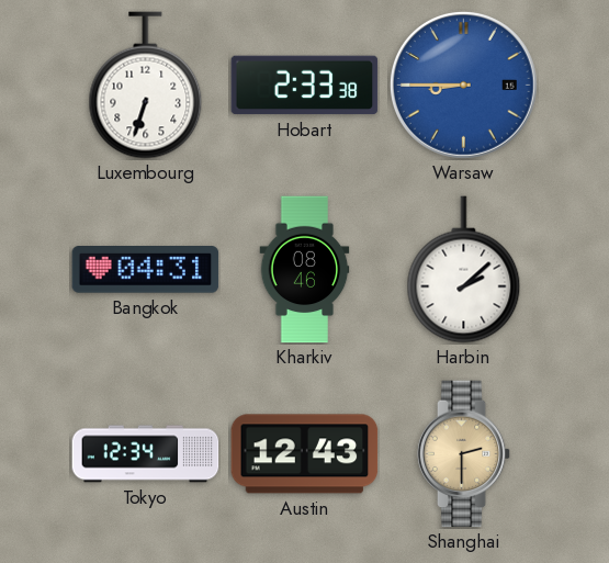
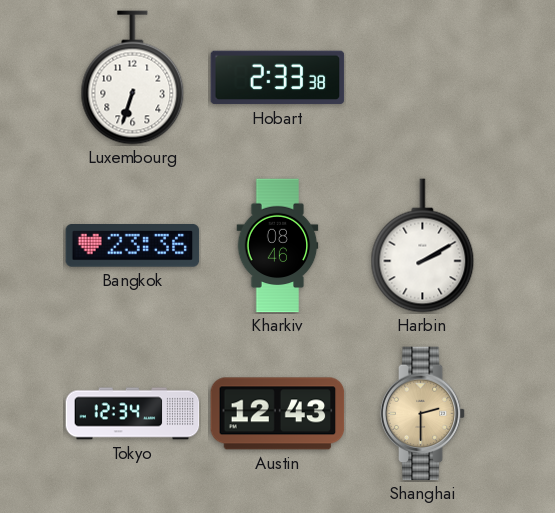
Warsaw: 8:45 -> none
Bangkok: 04:31 -> 23:36
Harbin: 2:08 -> 2:10
